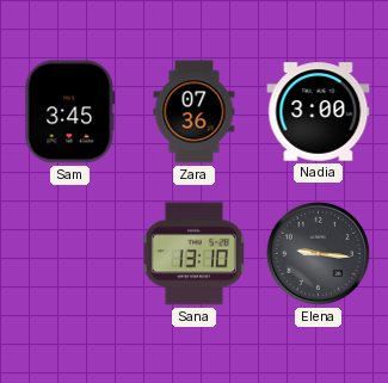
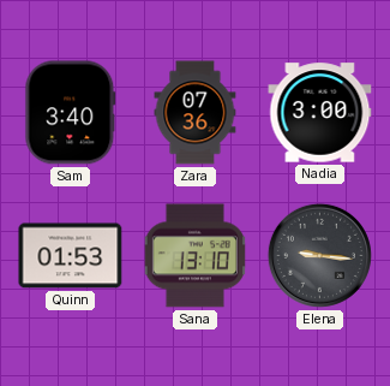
Sam: 3:45 -> 3:40
Quinn: none -> 01:53
